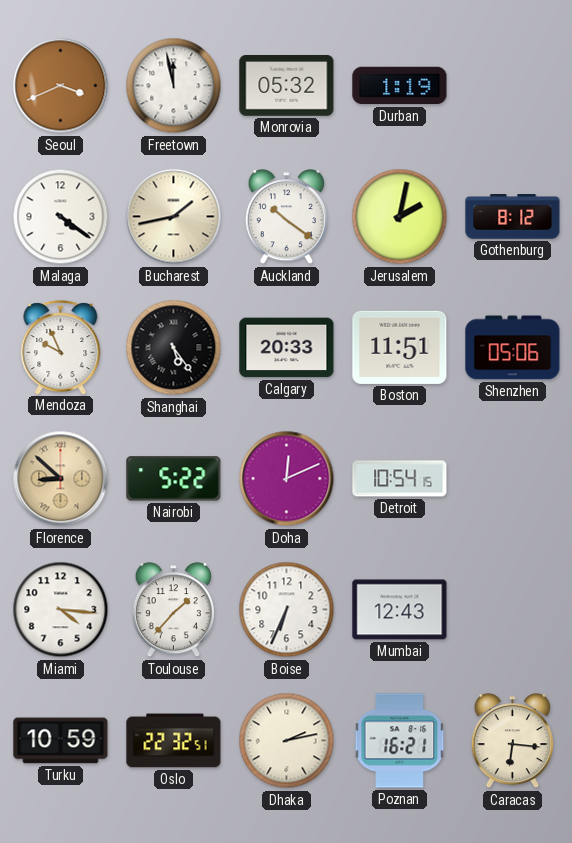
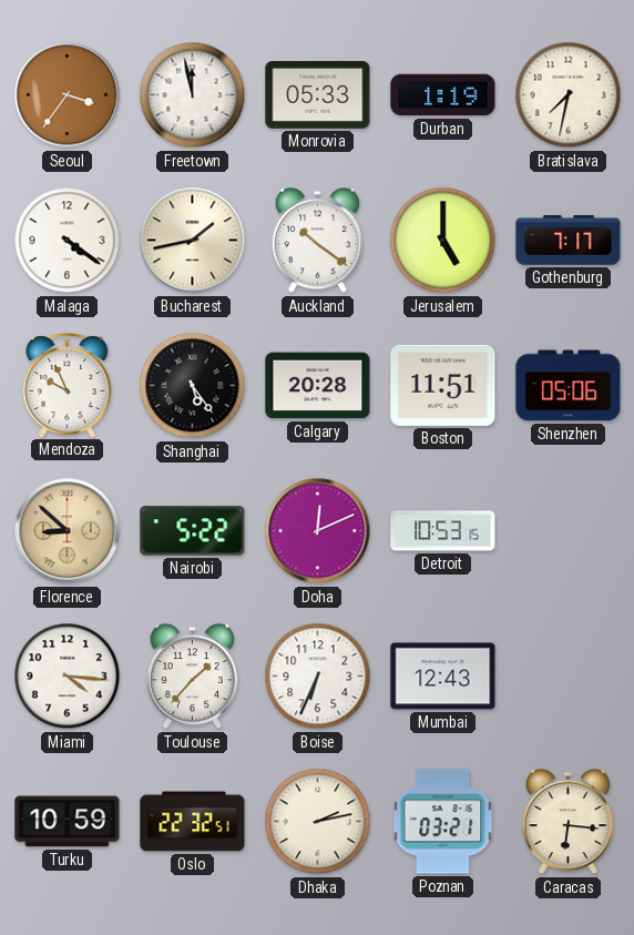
Seoul: 3:41 -> 3:36
Monrovia: 05:32 -> 05:33
Bratislava: none -> 7:32
Jerusalem: 2:02 -> 5:00
Gothenburg: 8:12 -> 7:17
Calgary: 20:33 -> 20:28
Detroit: 10:54 -> 10:53
Poznan: 16:21 -> 03:21
